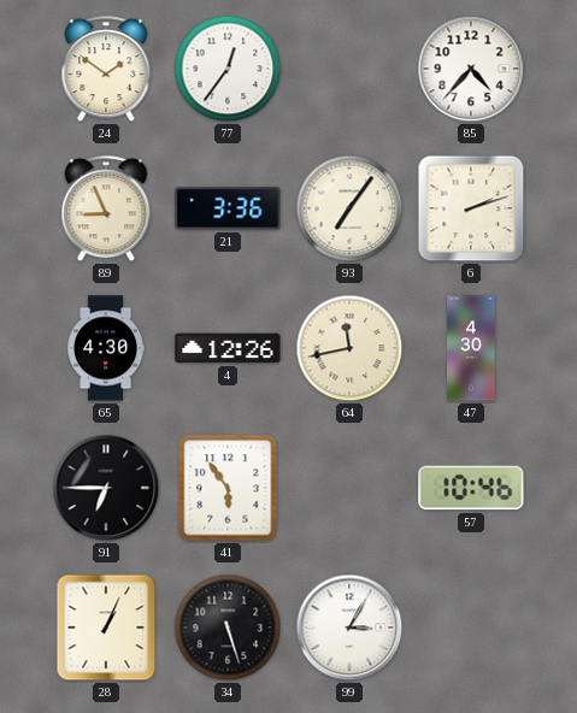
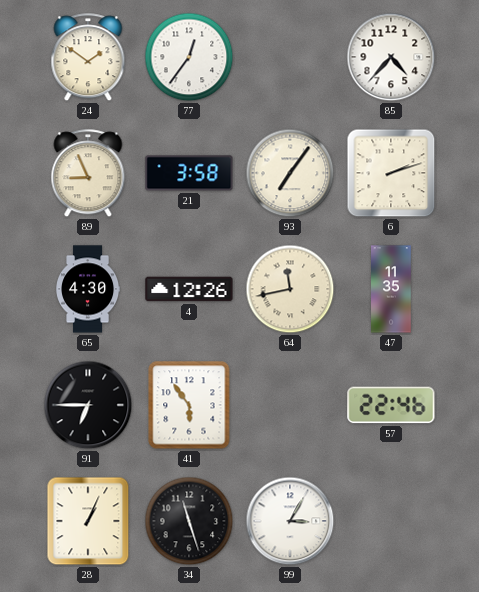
21: 3:36 -> 3:58
47: 4:30 -> 11:35
57: 10:46 -> 22:46
34: 5:27 -> 11:27
